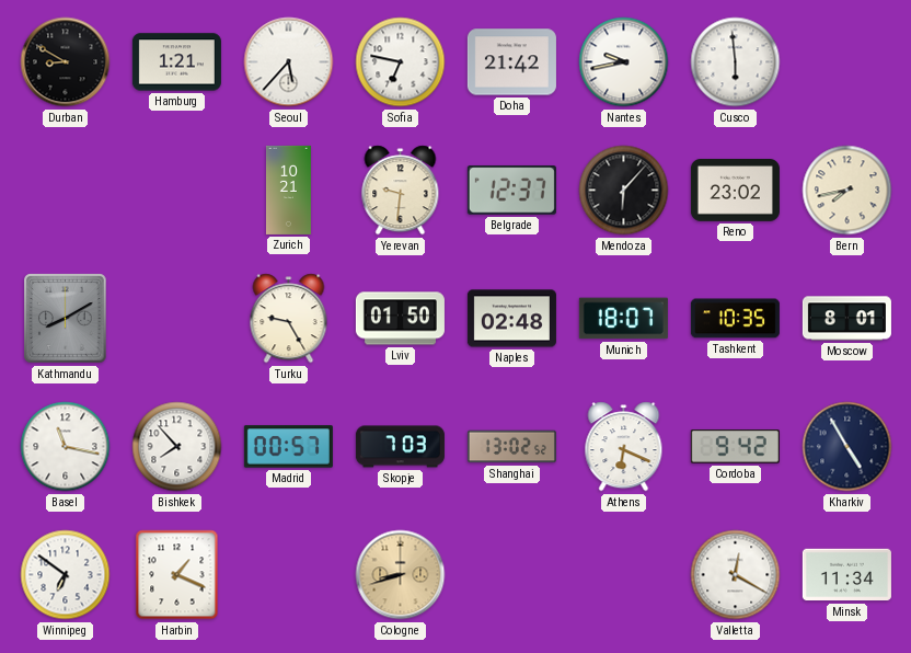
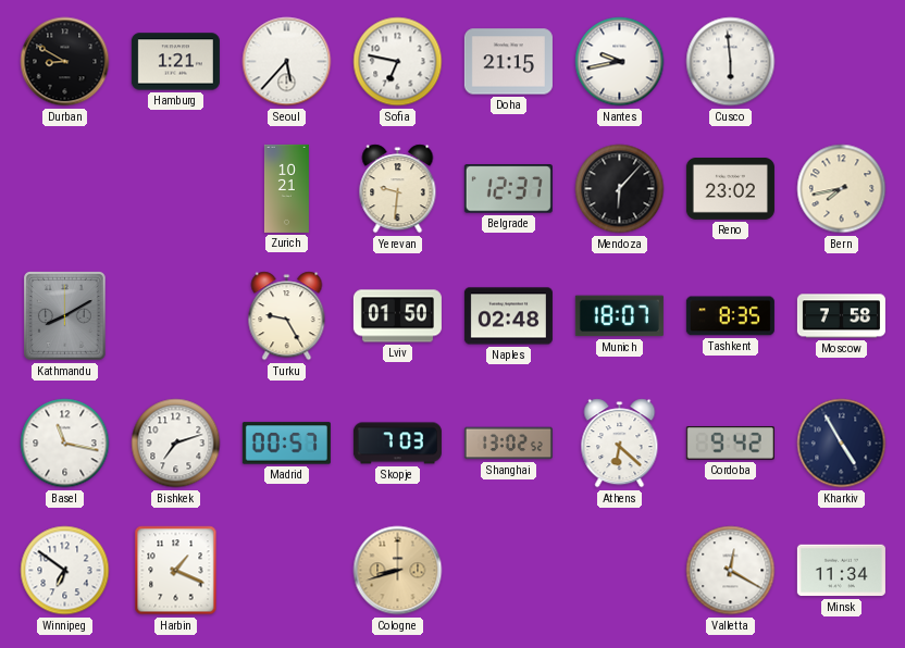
Doha: 21:42 -> 21:15
Tashkent: 10:35 -> 8:35
Moscow: 8:01 -> 7:58
Bishkek: 7:53 -> 7:12
Athens: 6:19 -> 6:22
